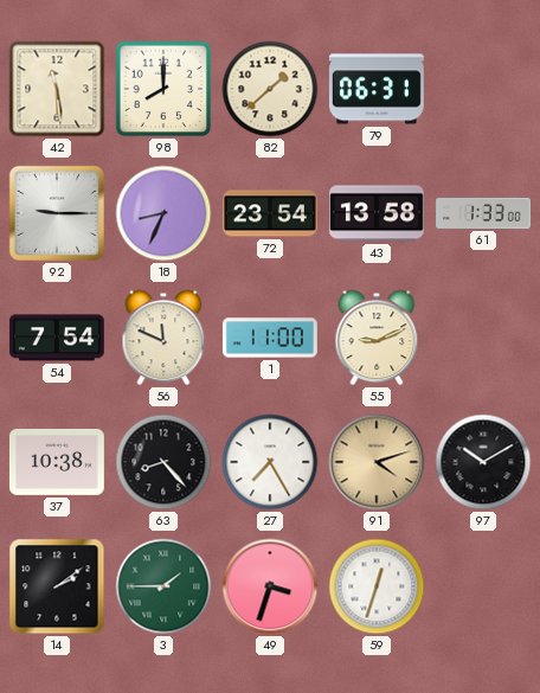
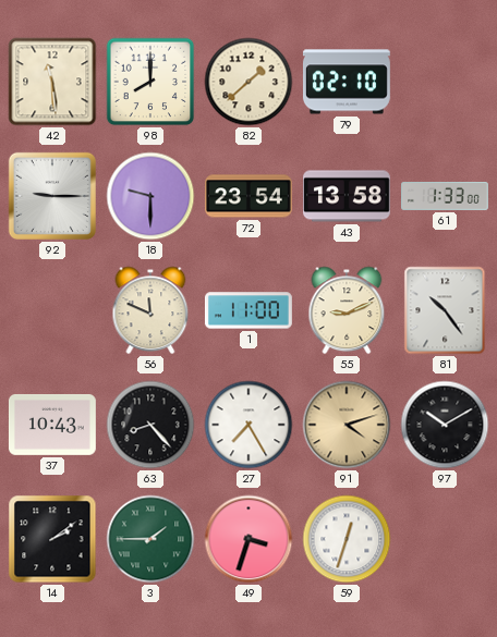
79: 06:31 -> 02:10
18: 8:34 -> 9:30
54: 7:54 -> none
81: none -> 10:24
37: 10:38 -> 10:43
